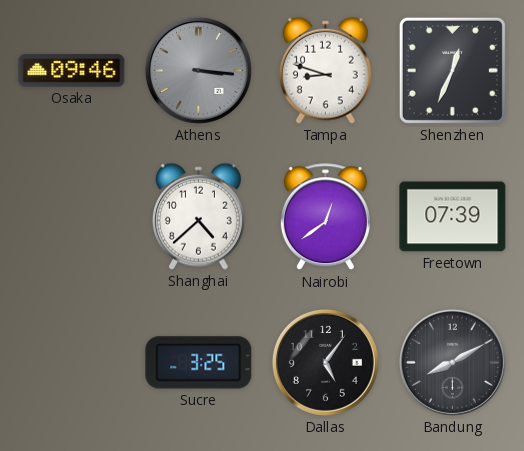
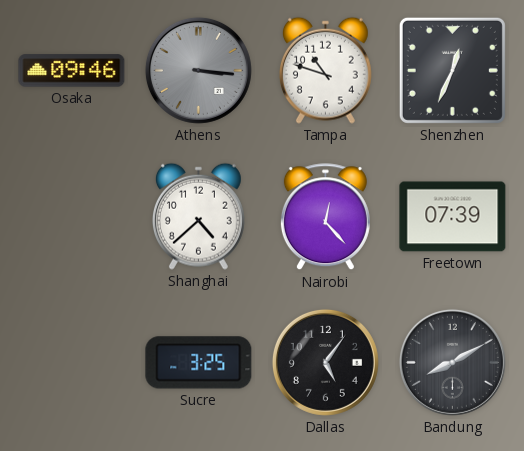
Tampa: 8:48 -> 10:48
Nairobi: 12:39 -> 12:23
